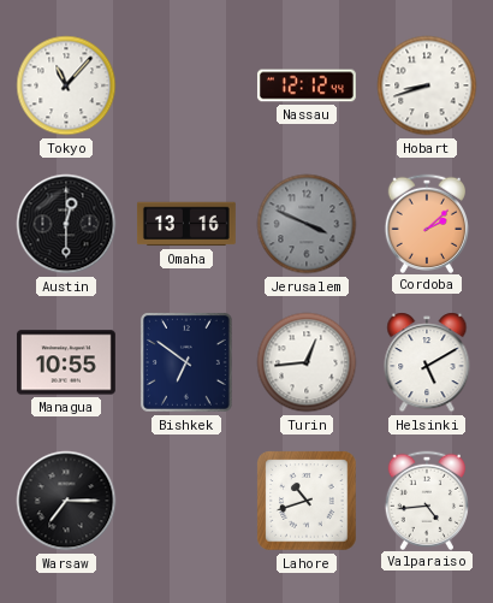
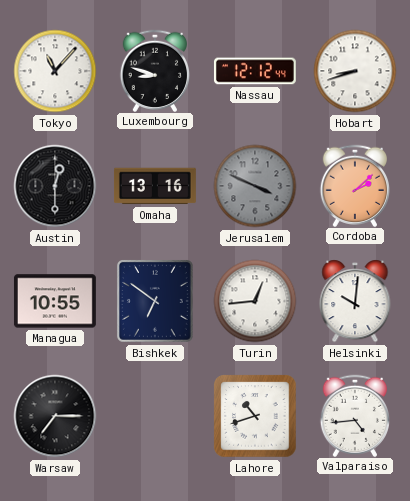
Luxembourg: none -> 8:48
Helsinki: 5:10 -> 10:01
